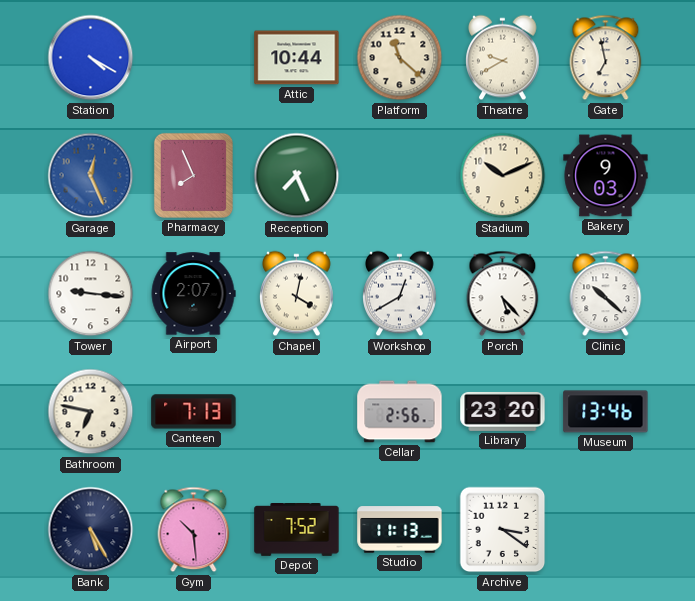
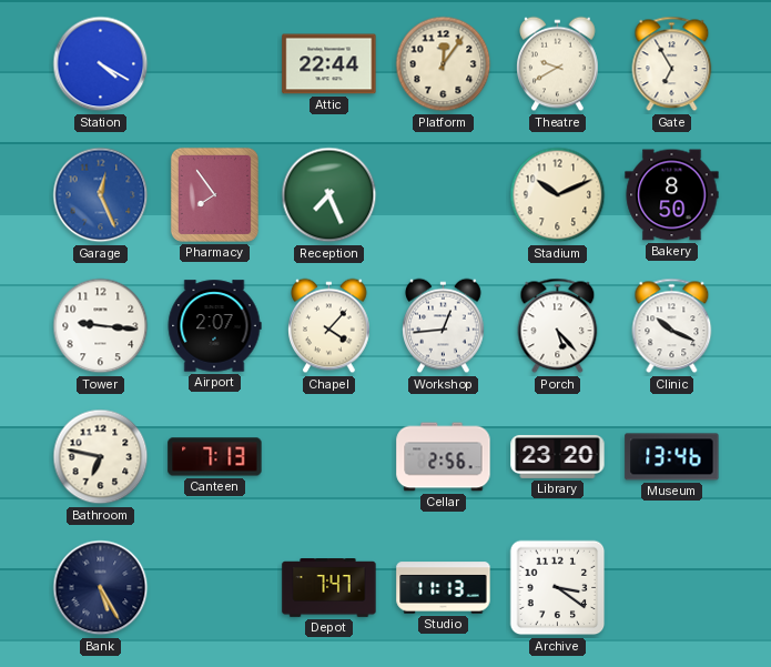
Attic: 10:44 -> 22:44
Platform: 11:22 -> 12:06
Gate: 6:58 -> 6:55
Pharmacy: 7:56 -> 7:54
Bakery: 9:03 -> 8:50
Chapel: 4:02 -> 4:07
Workshop: 12:40 -> 12:44
Clinic: 10:22 -> 10:19
Gym: 10:29 -> none
Depot: 7:52 -> 7:47
